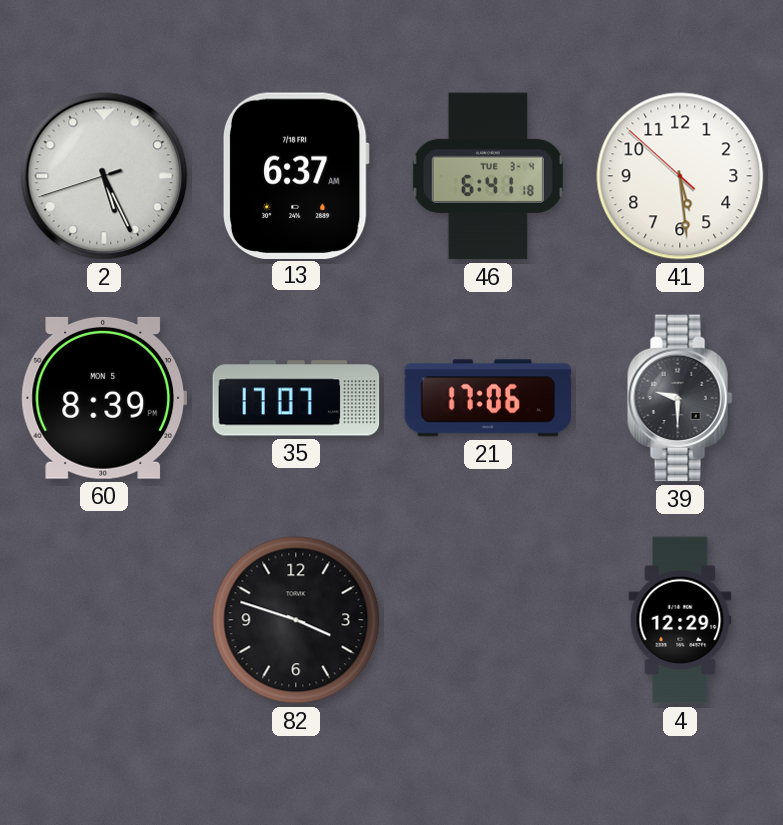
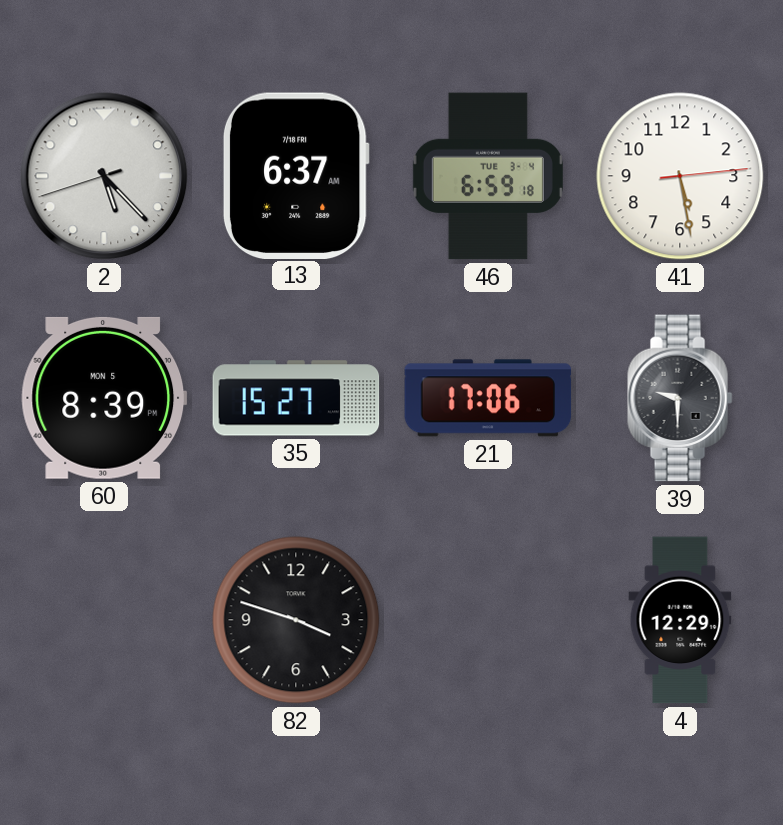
2: 5:25 -> 5:22
46: 6:41 -> 6:59
41: 5:28:52 -> 5:28:14
35: 17:07 -> 15:27
